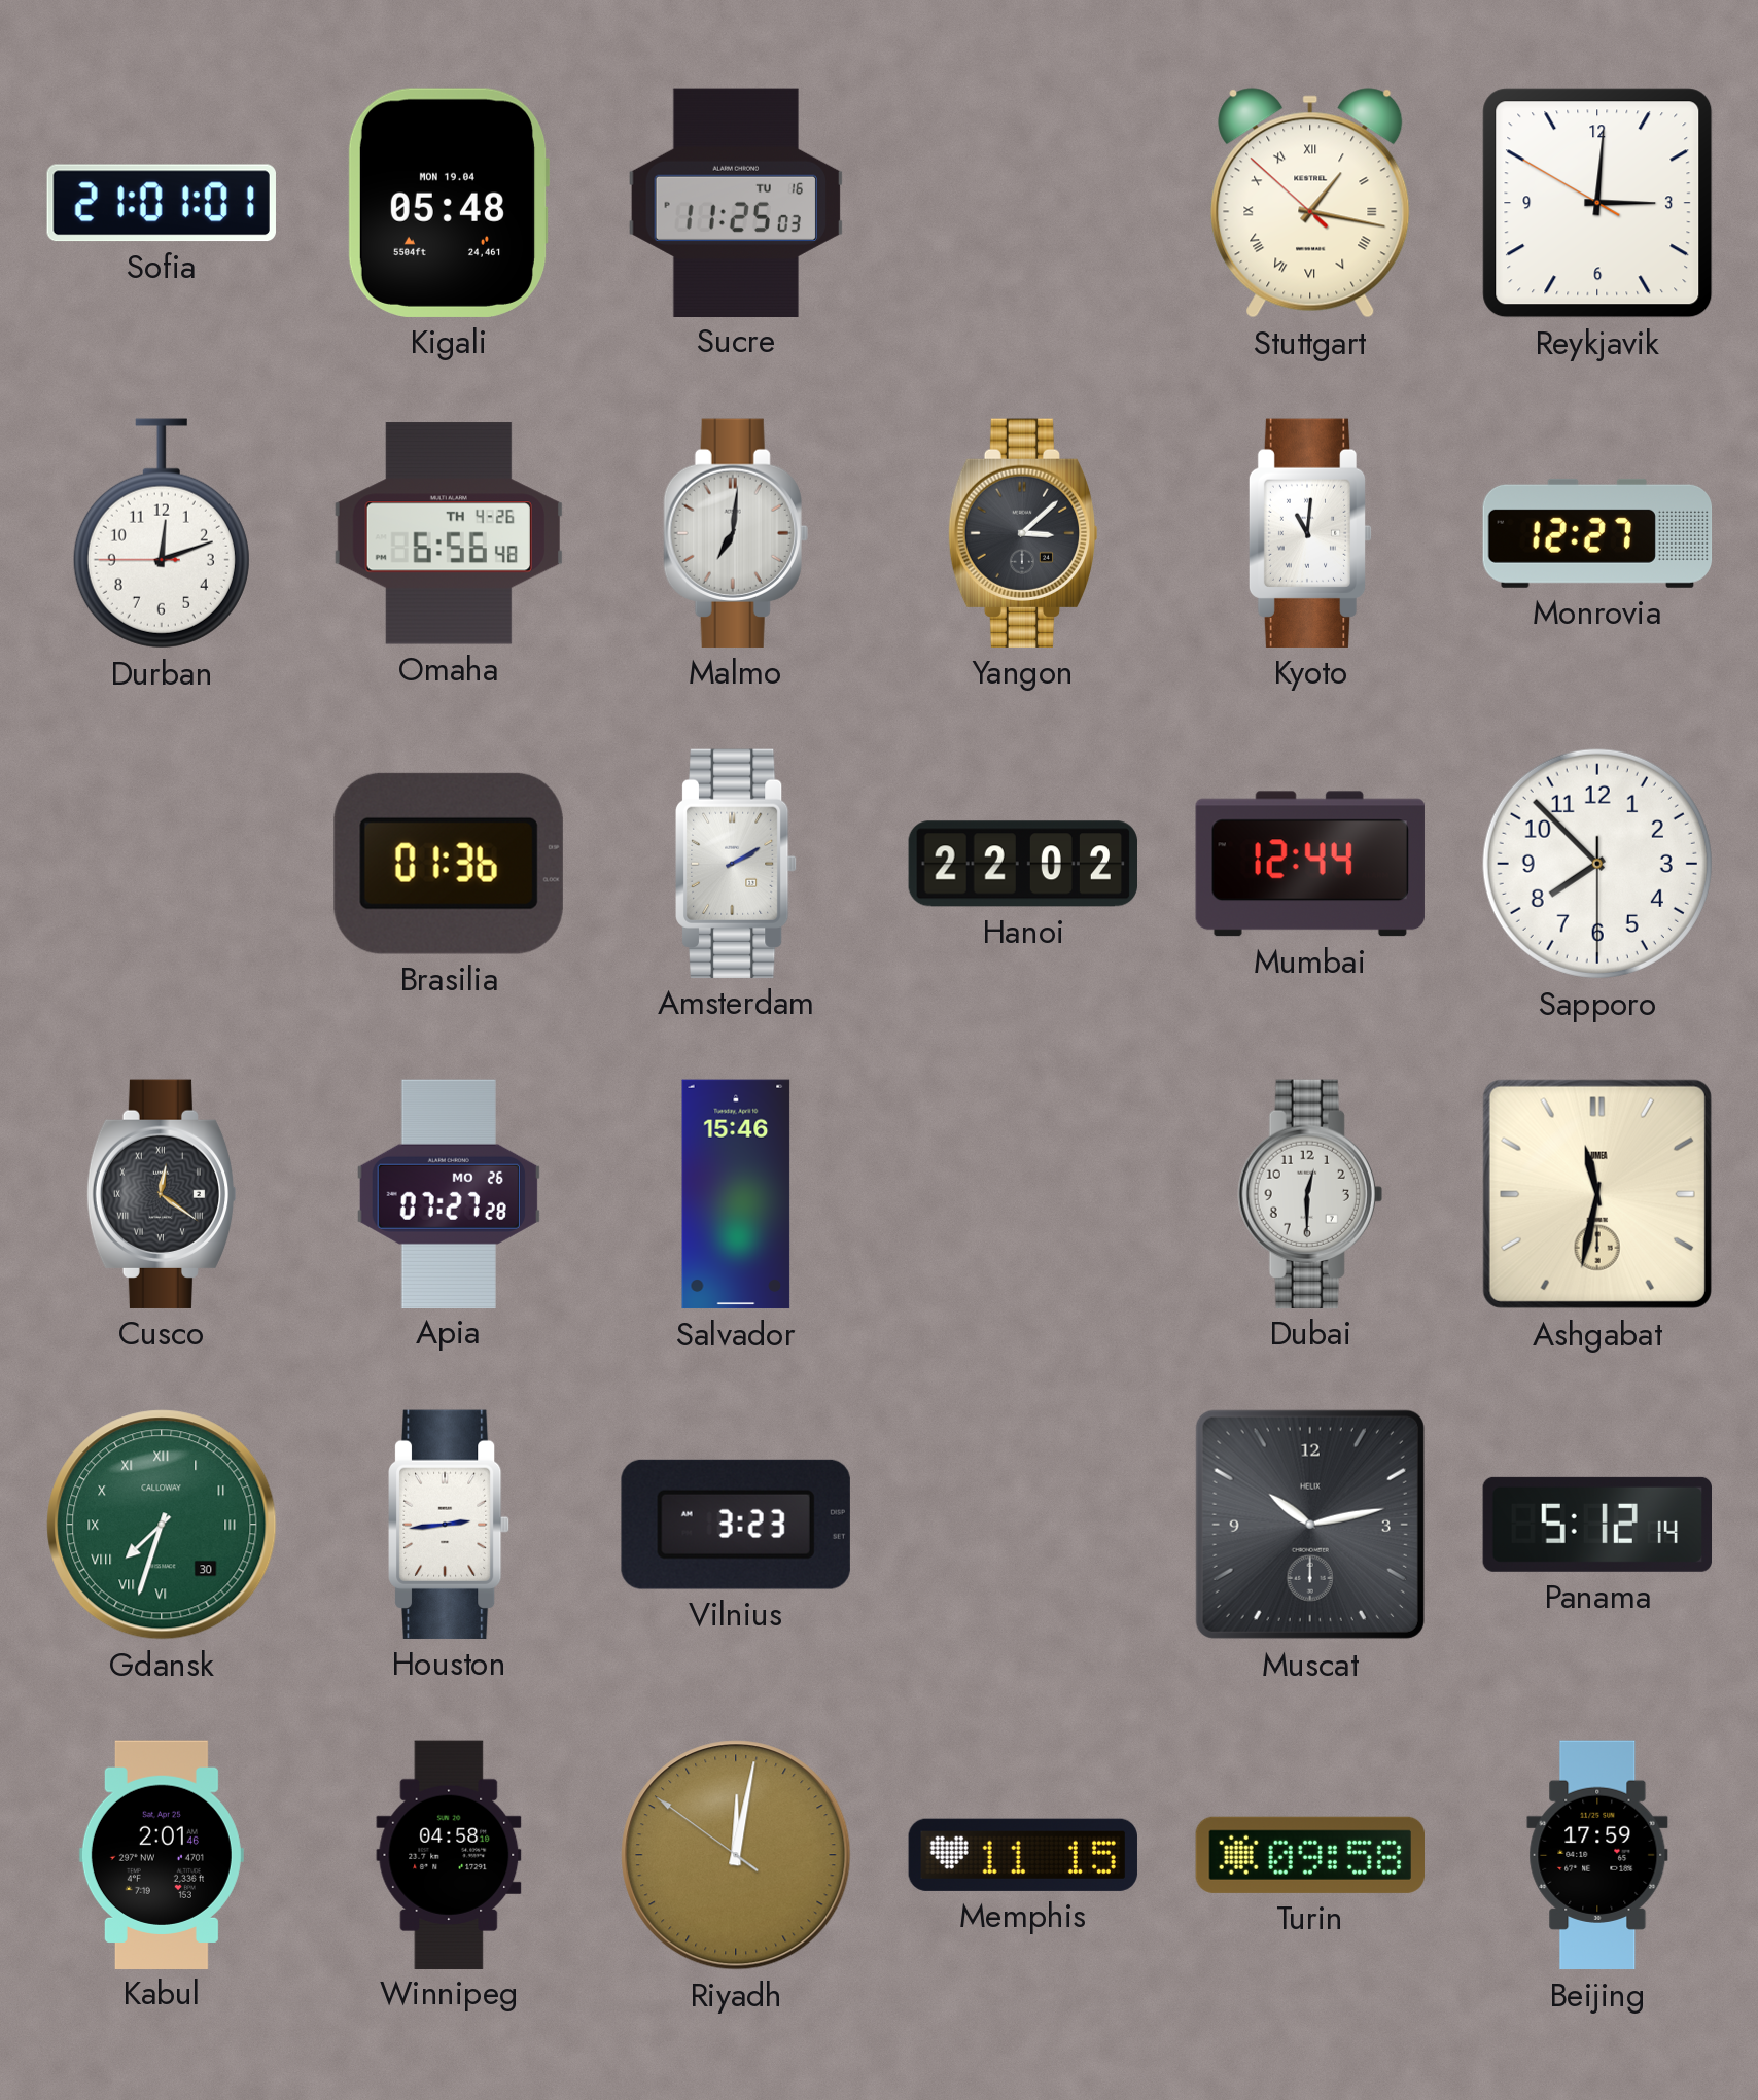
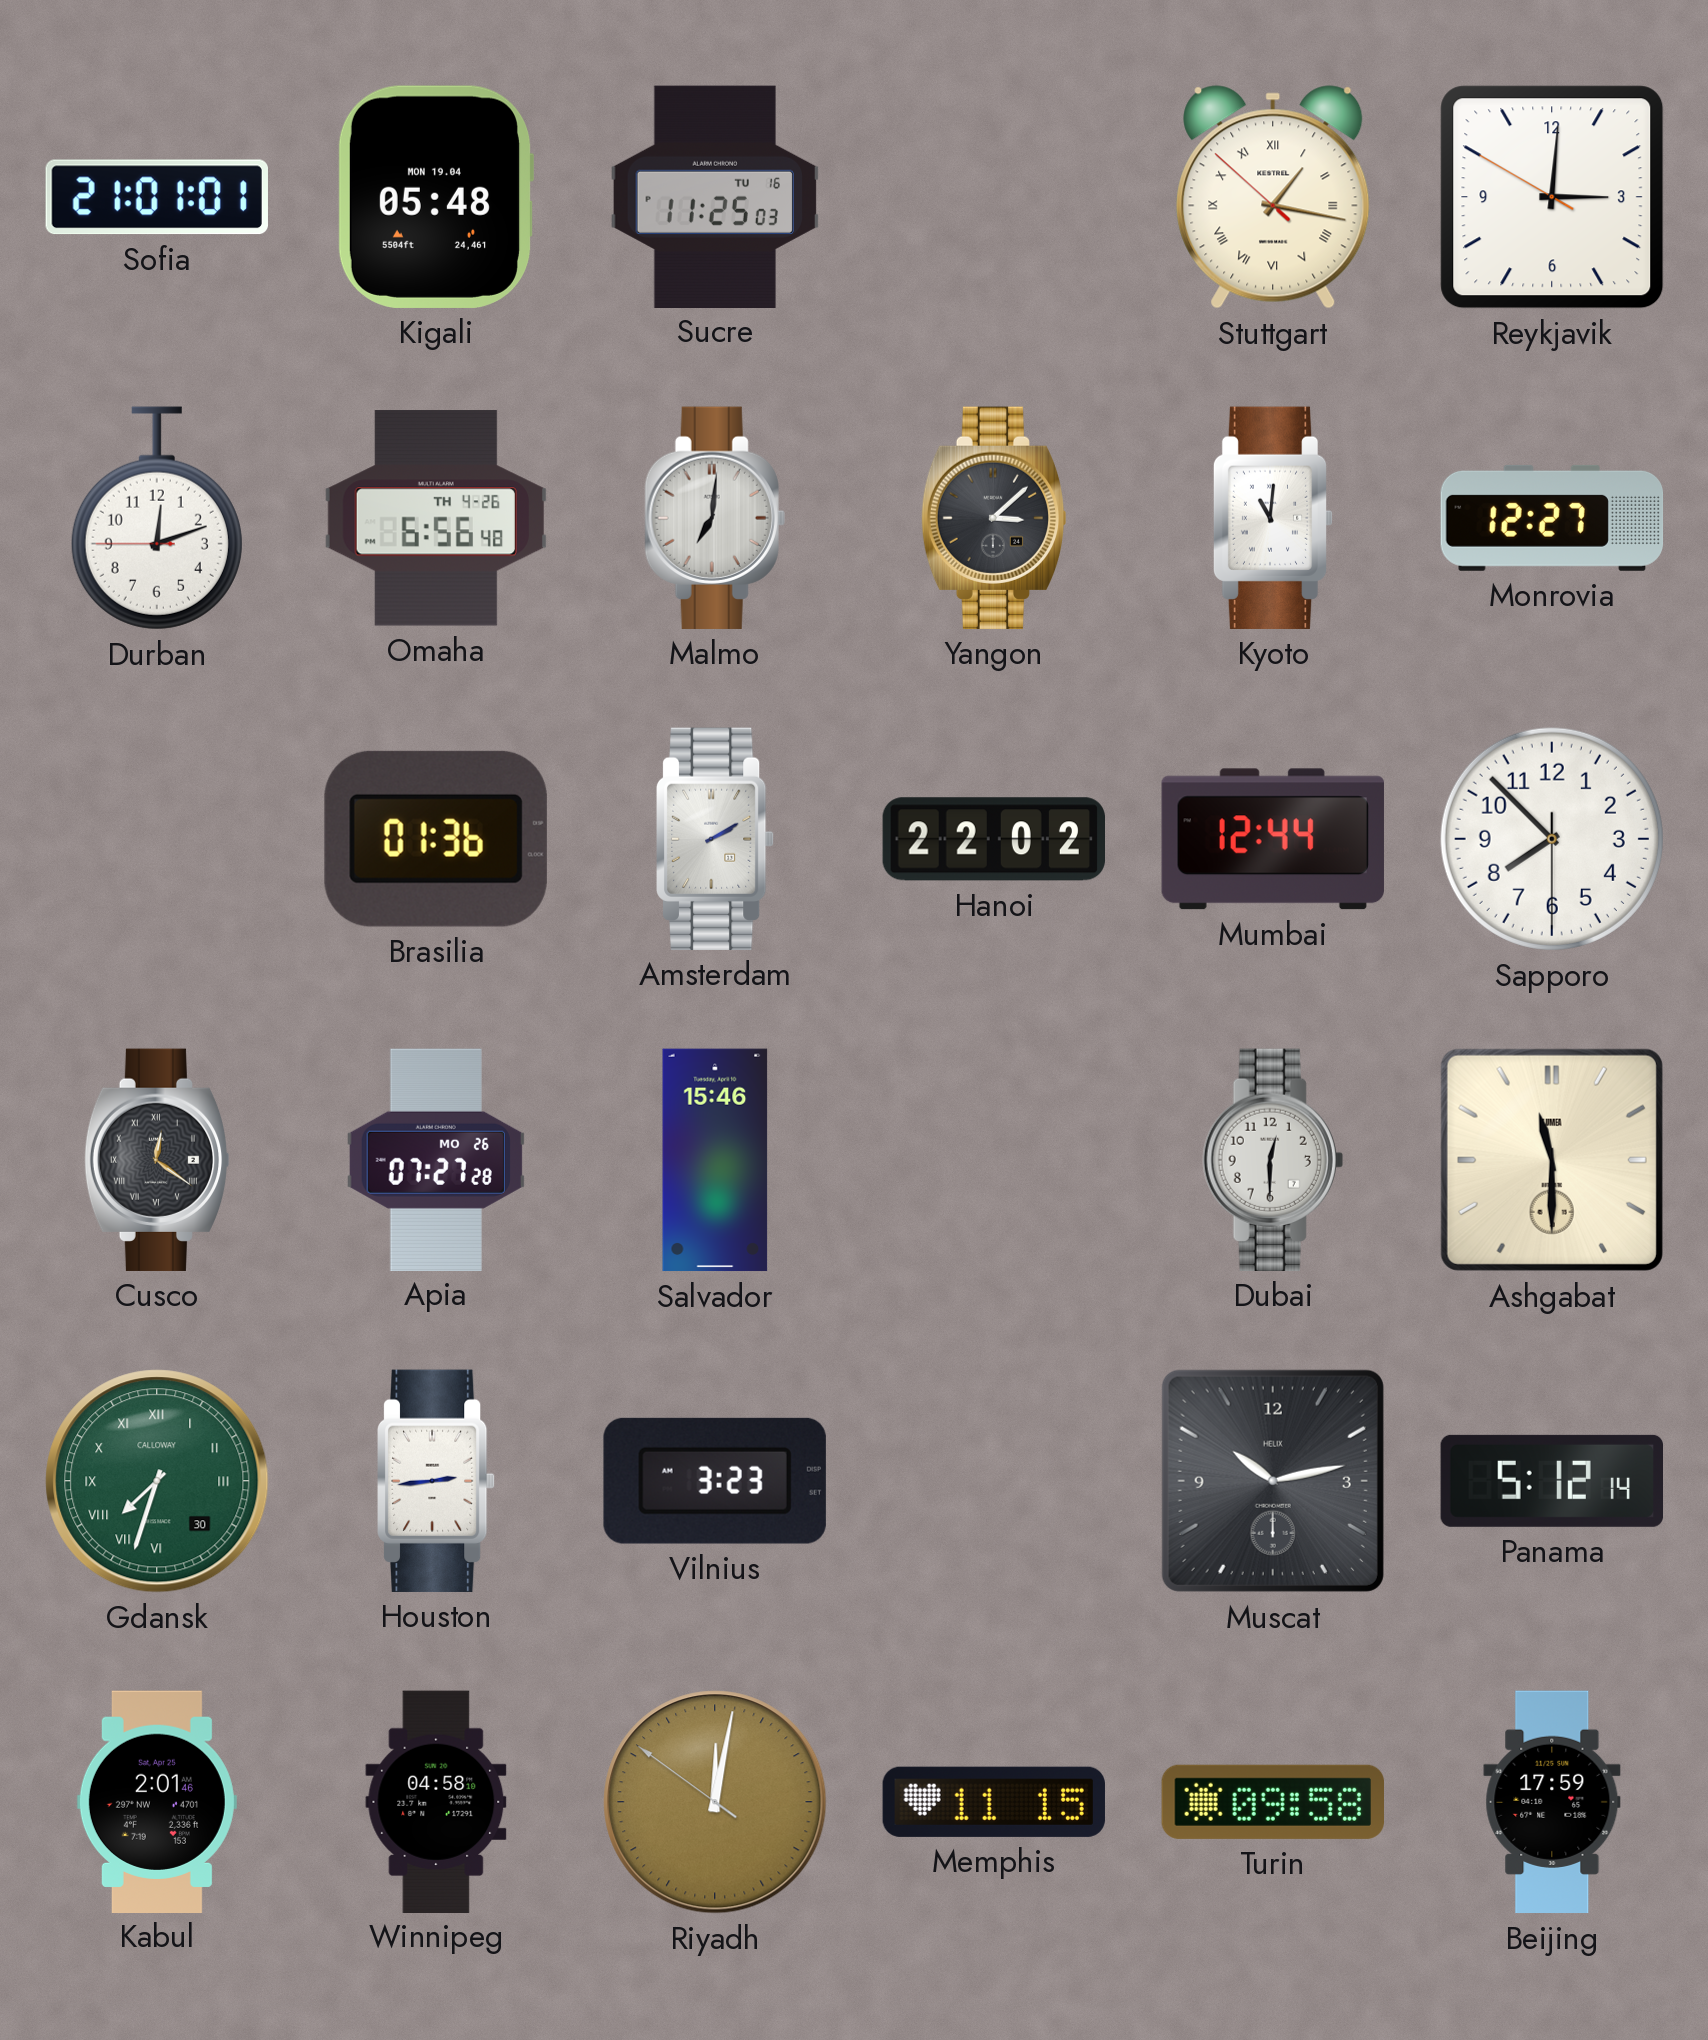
Ashgabat: 11:32 -> 11:30
